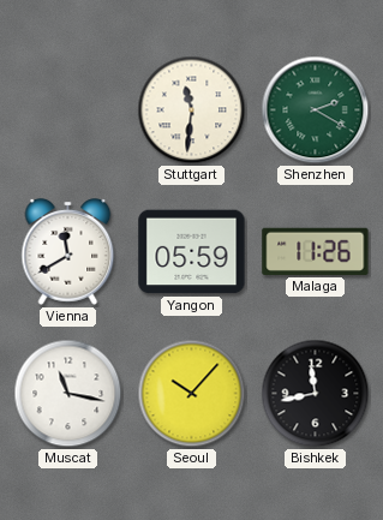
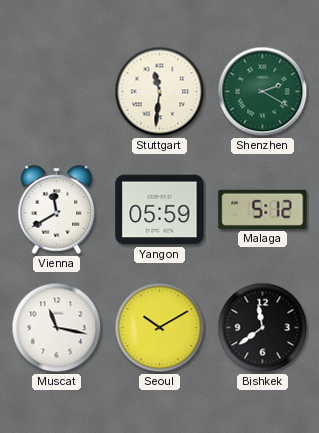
Malaga: 11:26 -> 5:12
Seoul: 10:07 -> 10:10
Bishkek: 11:43 -> 11:39
